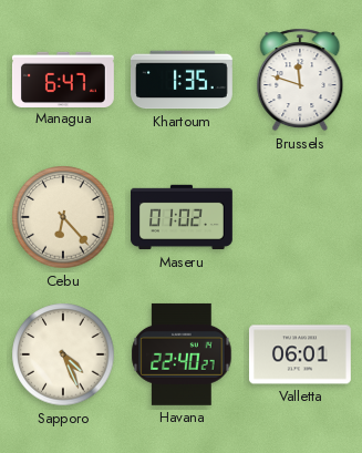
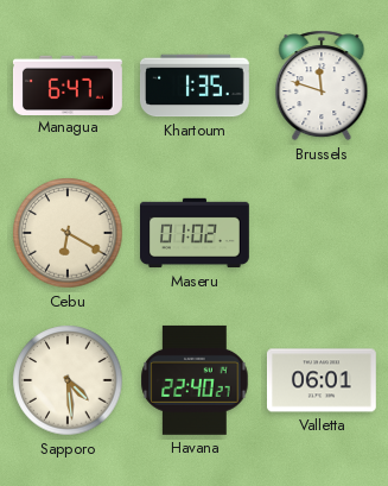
Cebu: 6:23 -> 6:20
Sapporo: 4:26 -> 4:29
